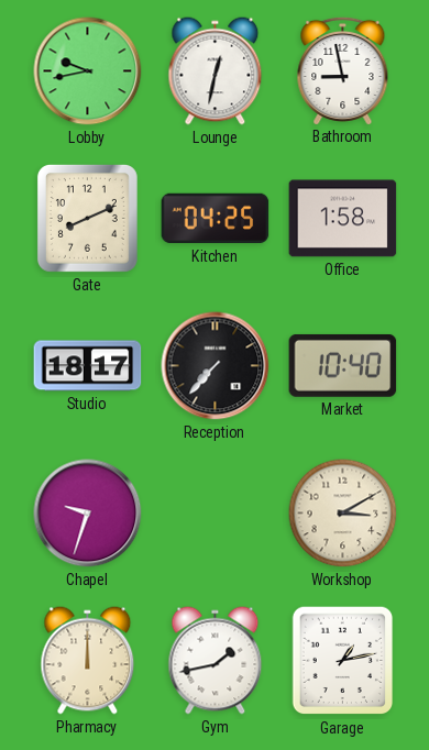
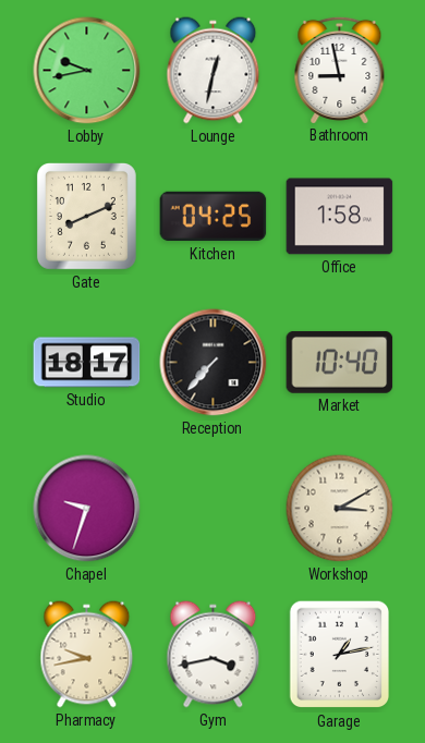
Pharmacy: 12:00 -> 9:43
Gym: 1:43 -> 3:43
